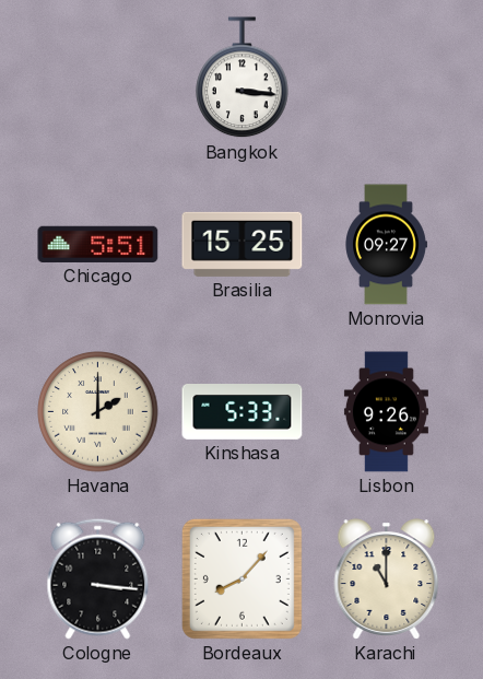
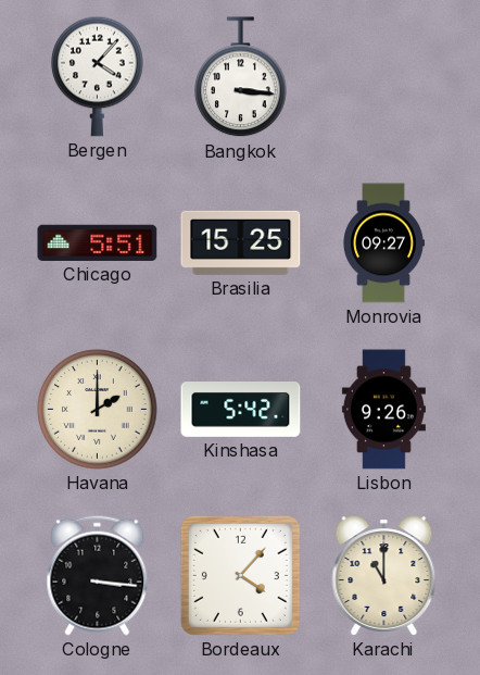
Bergen: none -> 4:07
Kinshasa: 5:33 -> 5:42
Bordeaux: 8:07 -> 4:07
